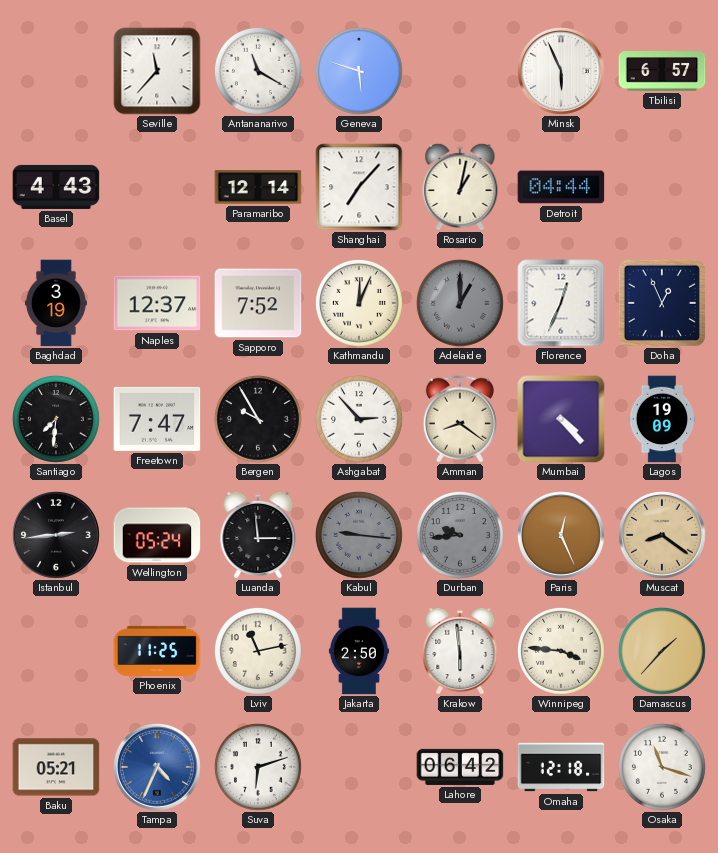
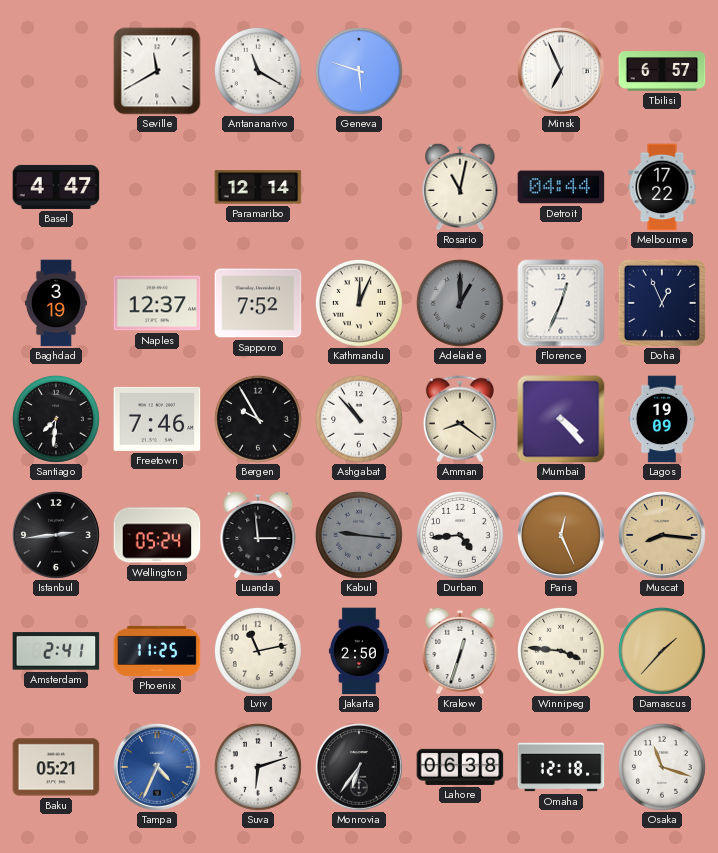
Seville: 11:37 -> 11:40
Minsk: 5:56 -> 6:56
Basel: 4:43 -> 4:47
Shanghai: 7:07 -> none
Rosario: 1:02 -> 11:02
Melbourne: none -> 17:22
Freetown: 7:47 -> 7:46
Ashgabat: 2:53 -> 10:53
Durban: 9:44 -> 4:44
Durban dial: grey -> white
Muscat: 8:21 -> 8:16
Amsterdam: none -> 2:41
Krakow: 5:59 -> 12:33
Monrovia: none -> 6:36
Lahore: 06:42 -> 06:38
